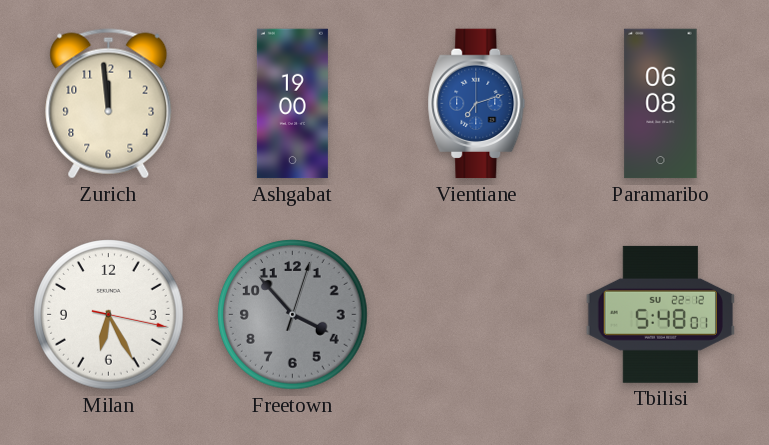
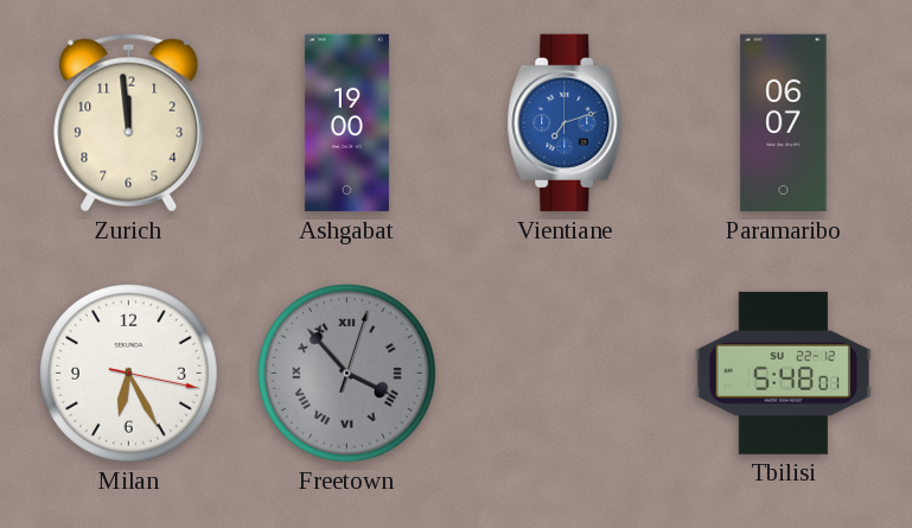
Paramaribo: 06:08 -> 06:07
Freetown numerals: Arabic -> Roman
